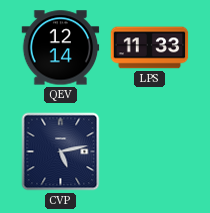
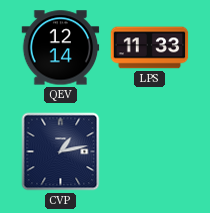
CVP: 5:13 -> 1:13
